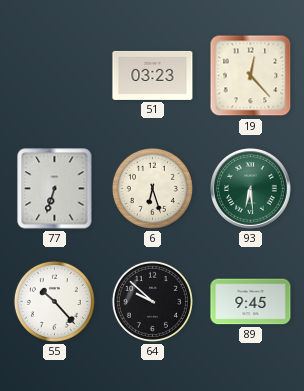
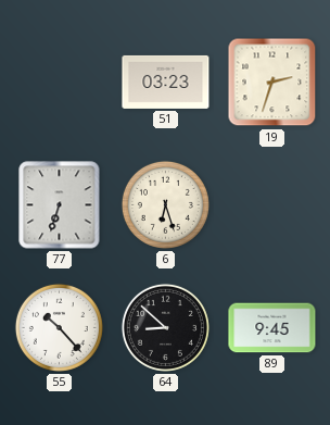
19: 12:23 -> 2:33
93: 6:29 -> none
64: 9:52 -> 8:52
